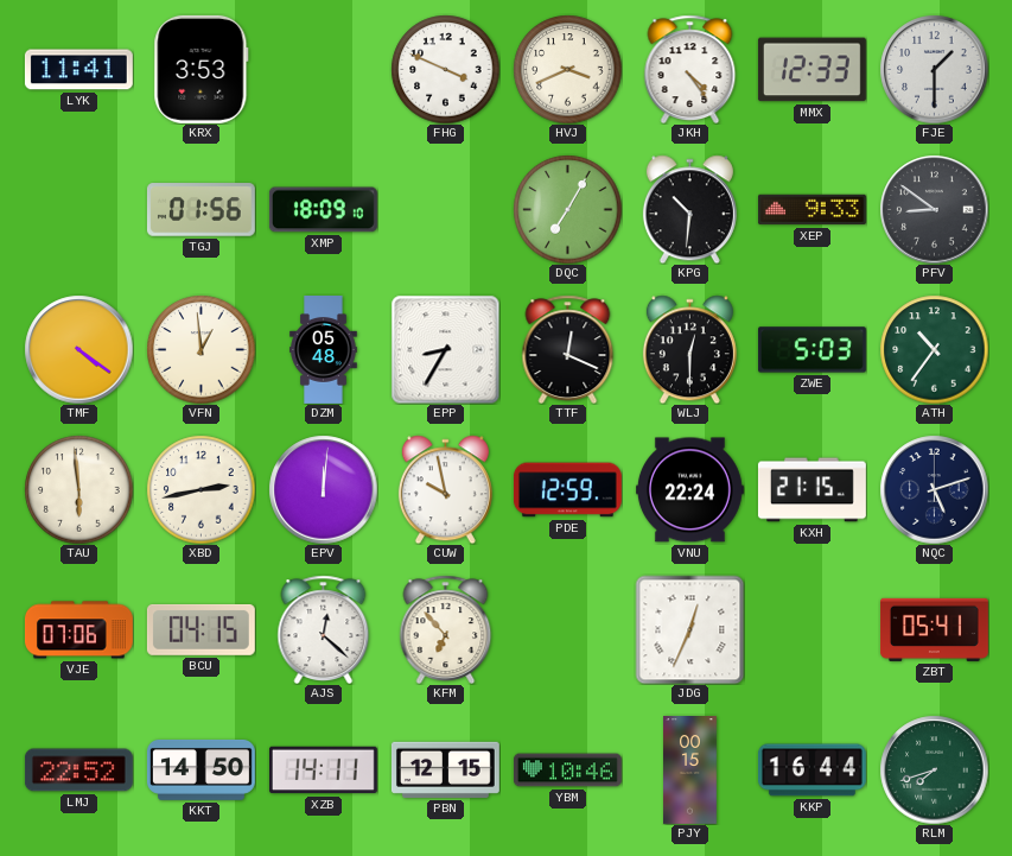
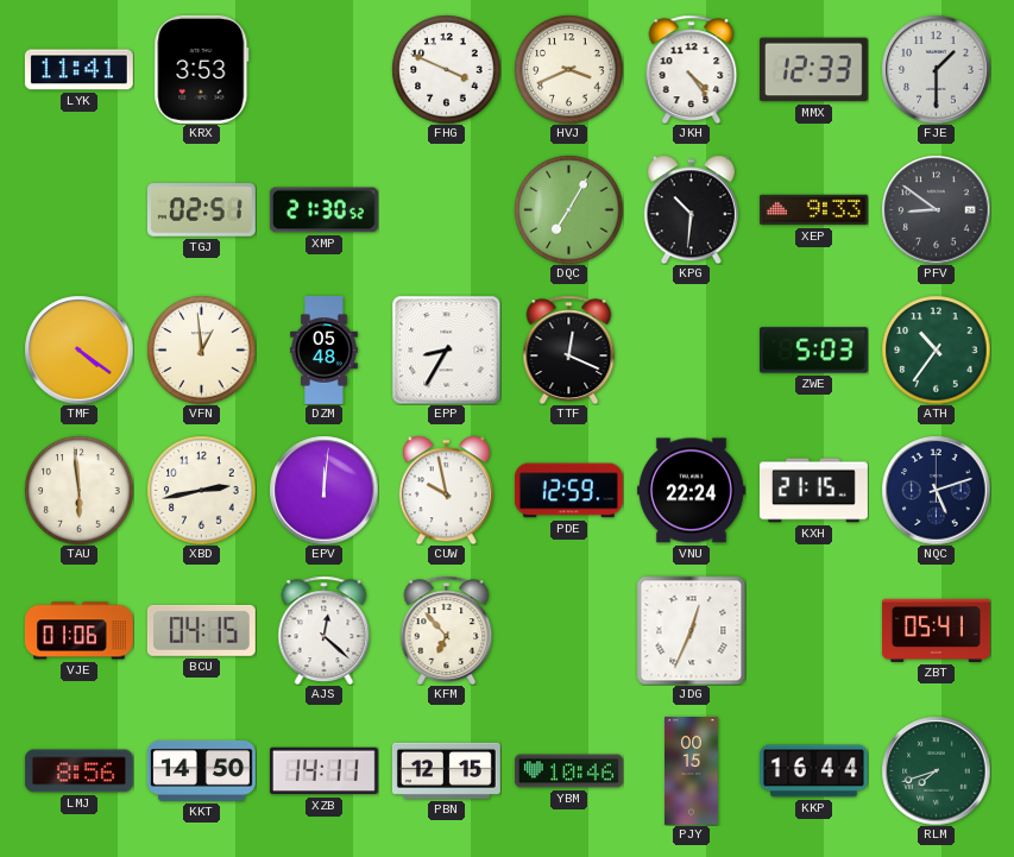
TGJ: 01:56 -> 02:51
XMP: 18:09 -> 21:30
WLJ: 12:30 -> none
VJE: 07:06 -> 01:06
LMJ: 22:52 -> 8:56
